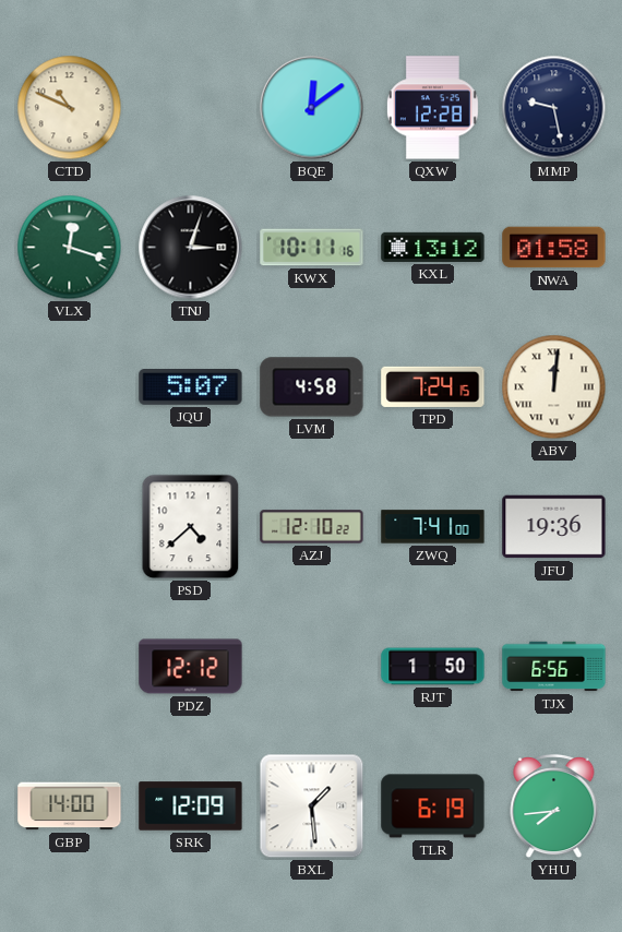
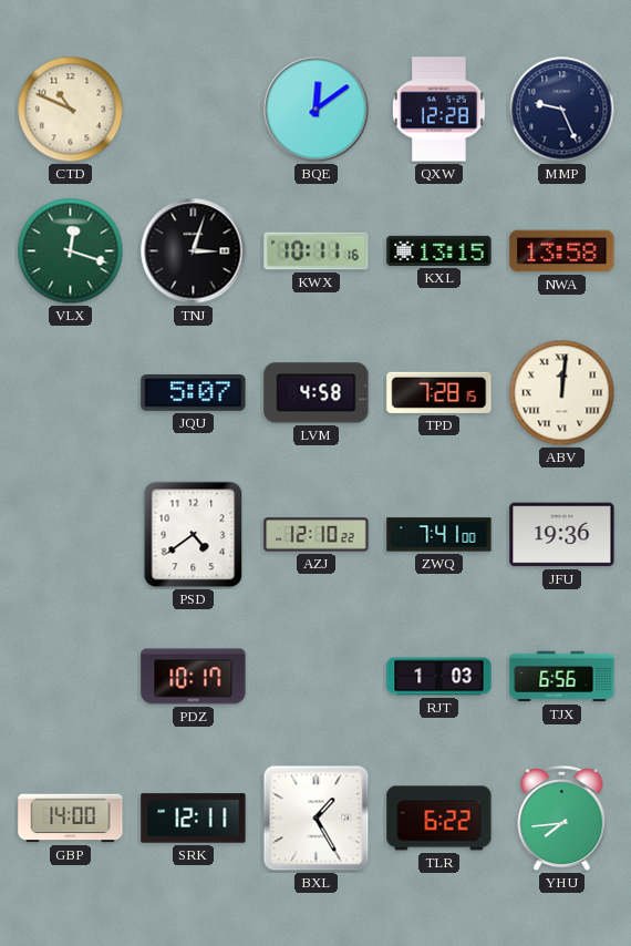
MMP: 9:28 -> 9:26
KXL: 13:12 -> 13:15
NWA: 01:58 -> 13:58
TPD: 7:24 -> 7:28
PSD: 4:38 -> 4:39
PDZ: 12:12 -> 10:17
RJT: 1:50 -> 1:03
SRK: 12:09 -> 12:11
BXL: 1:29 -> 1:25
TLR: 6:19 -> 6:22
